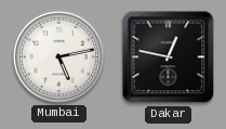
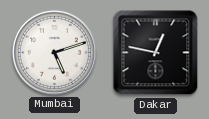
Mumbai: 5:13 -> 5:12
